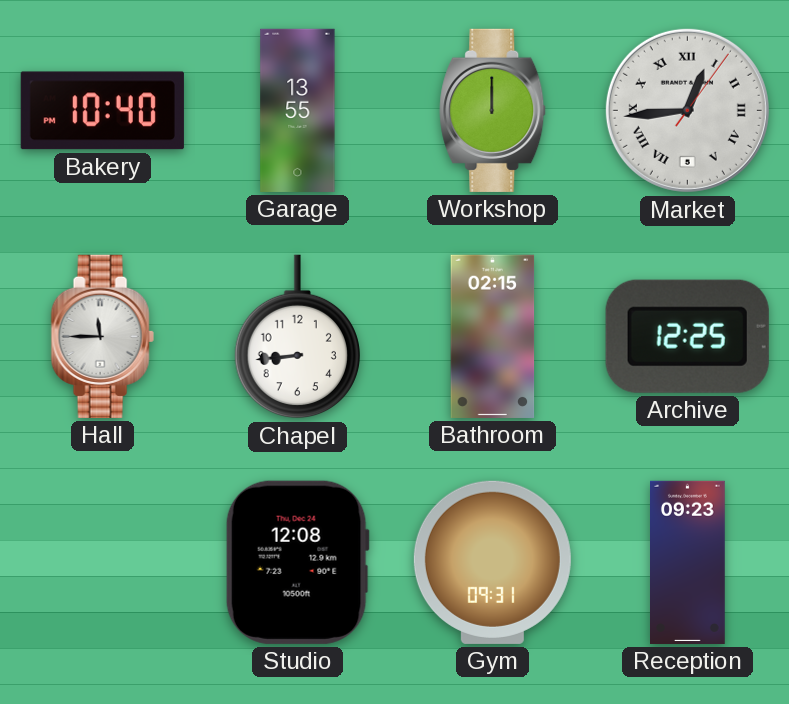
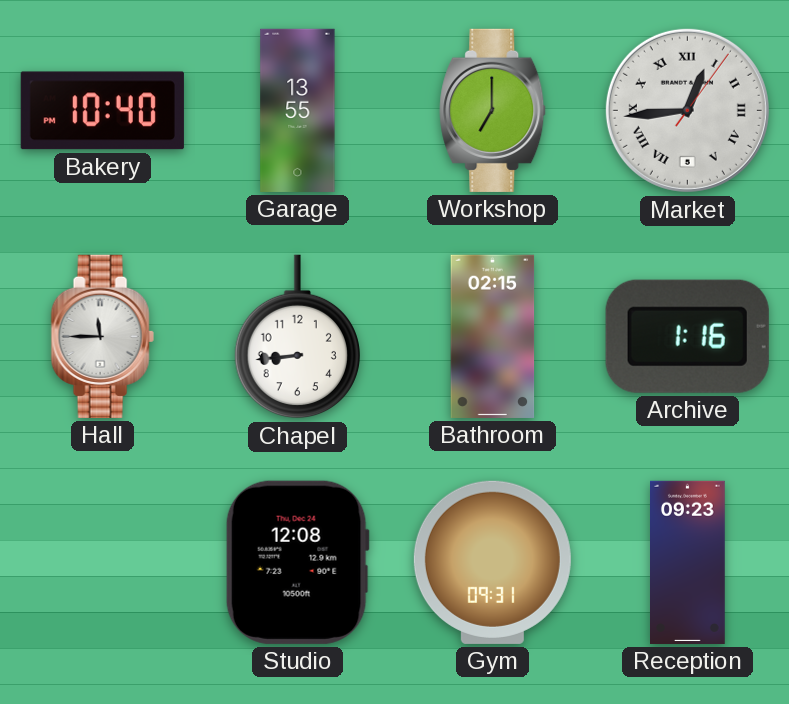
Workshop: 12:00 -> 7:00
Archive: 12:25 -> 1:16
